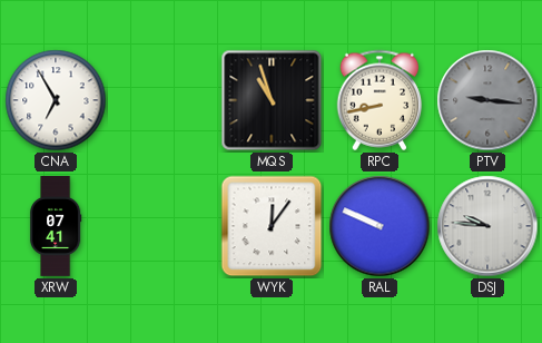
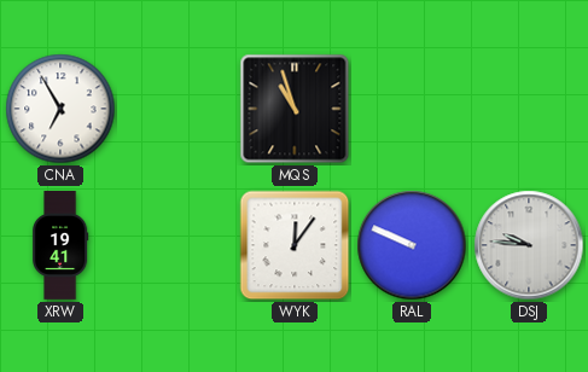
RPC: 8:43 -> none
PTV: 9:16 -> none
XRW: 07:41 -> 19:41
